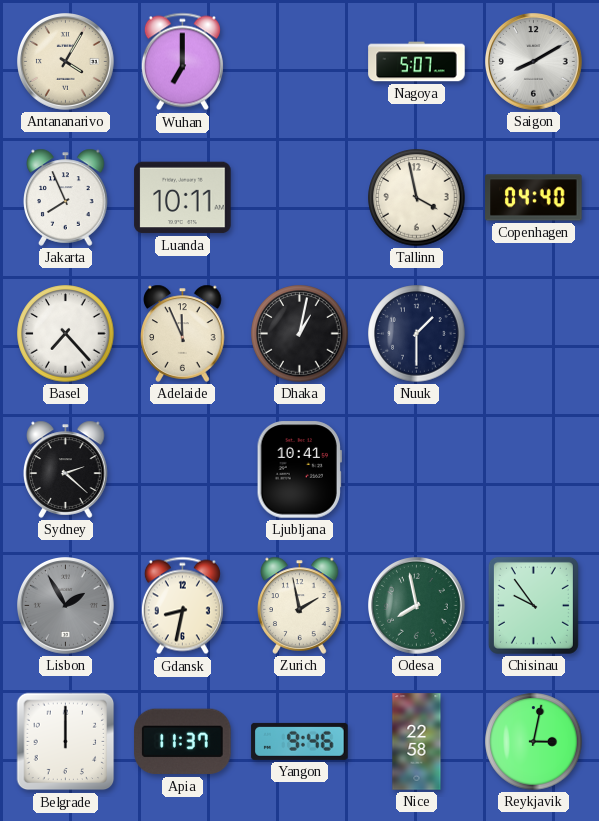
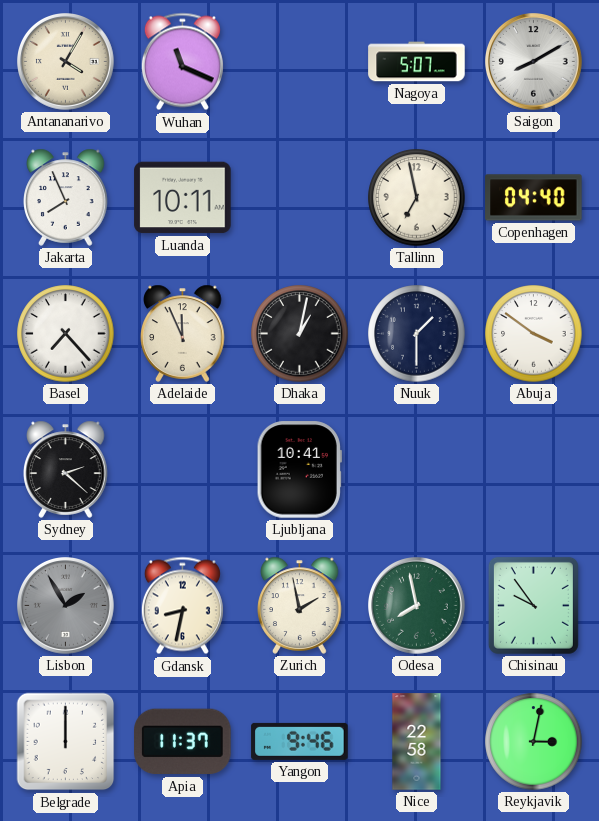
Wuhan: 7:00 -> 11:19
Tallinn: 3:58 -> 6:58
Abuja: none -> 3:51
